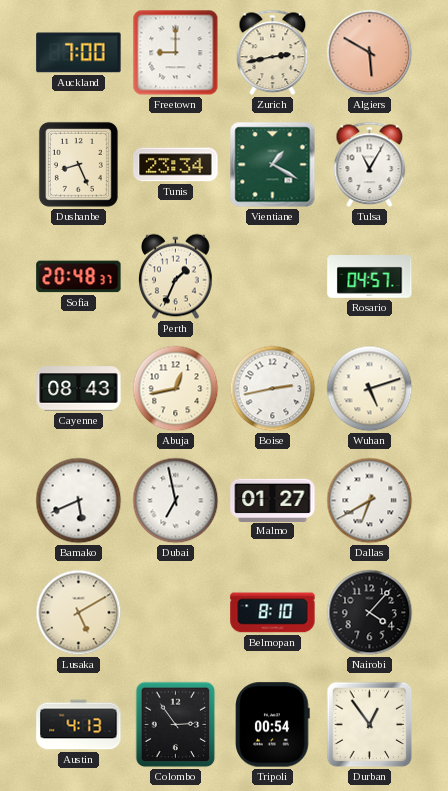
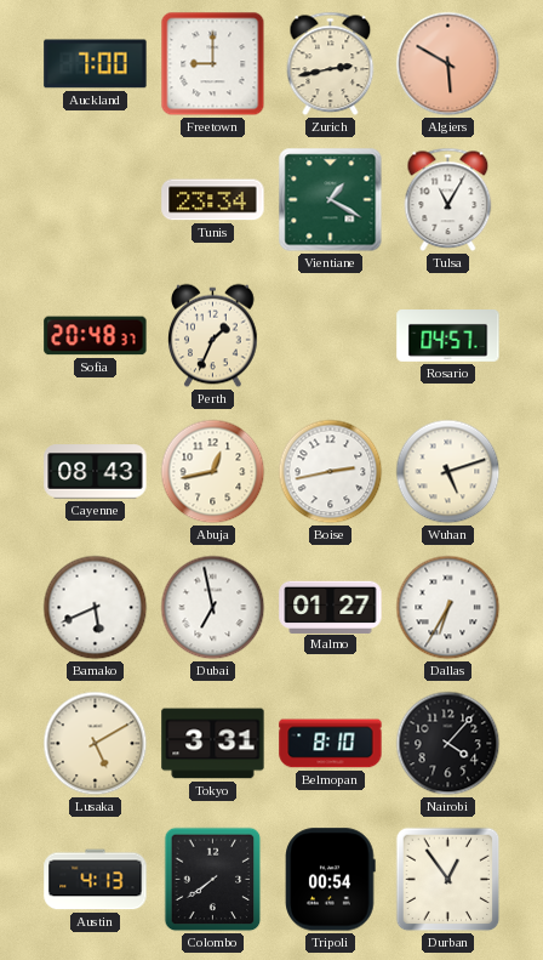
Dushanbe: 8:26 -> none
Dallas: 6:40 -> 6:35
Tokyo: none -> 3:31
Colombo: 2:54 -> 7:39
